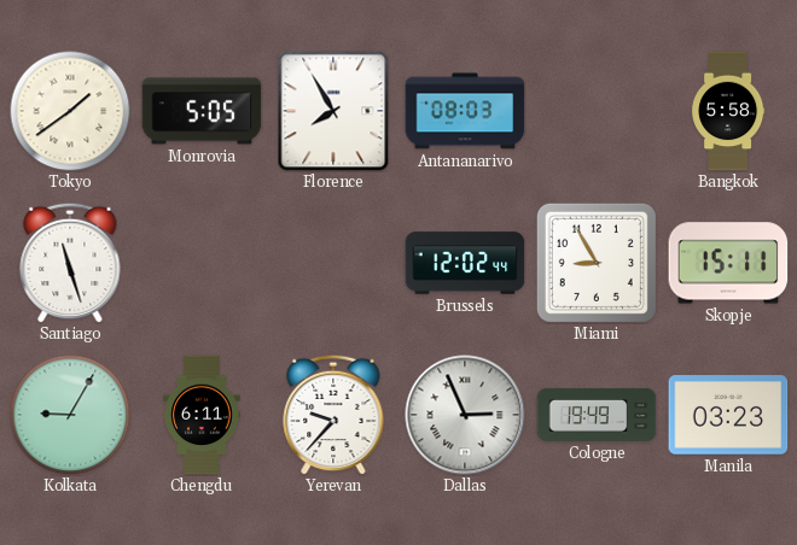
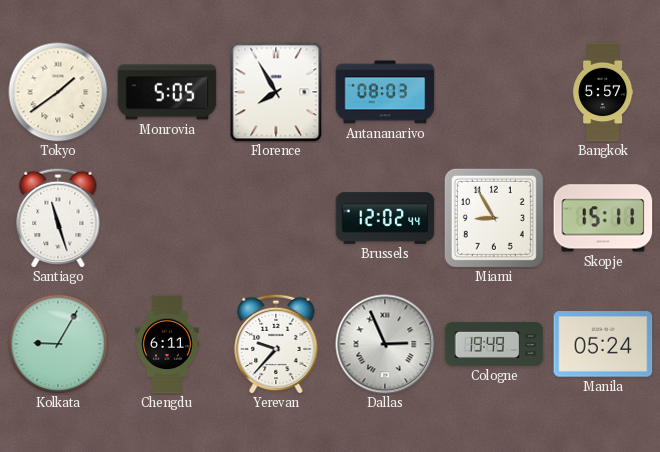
Bangkok: 5:58 -> 5:57
Manila: 03:23 -> 05:24
